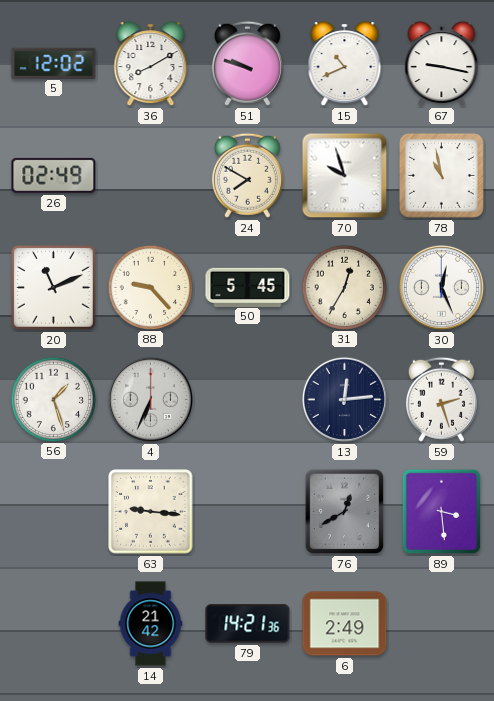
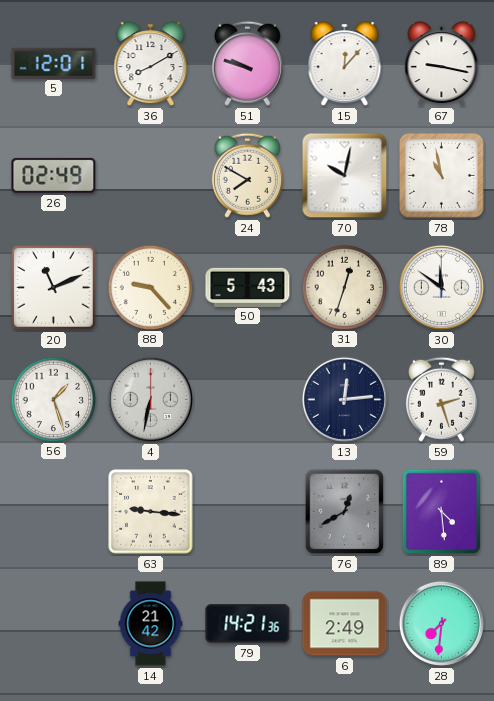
5: 12:02 -> 12:01
15: 10:41 -> 12:07
70: 9:57 -> 10:02
50: 5:45 -> 5:43
31: 12:35 -> 12:33
30: 12:26 -> 11:51
4: 6:34 -> 6:32
89: 3:29 -> 4:29
28: none -> 7:31
